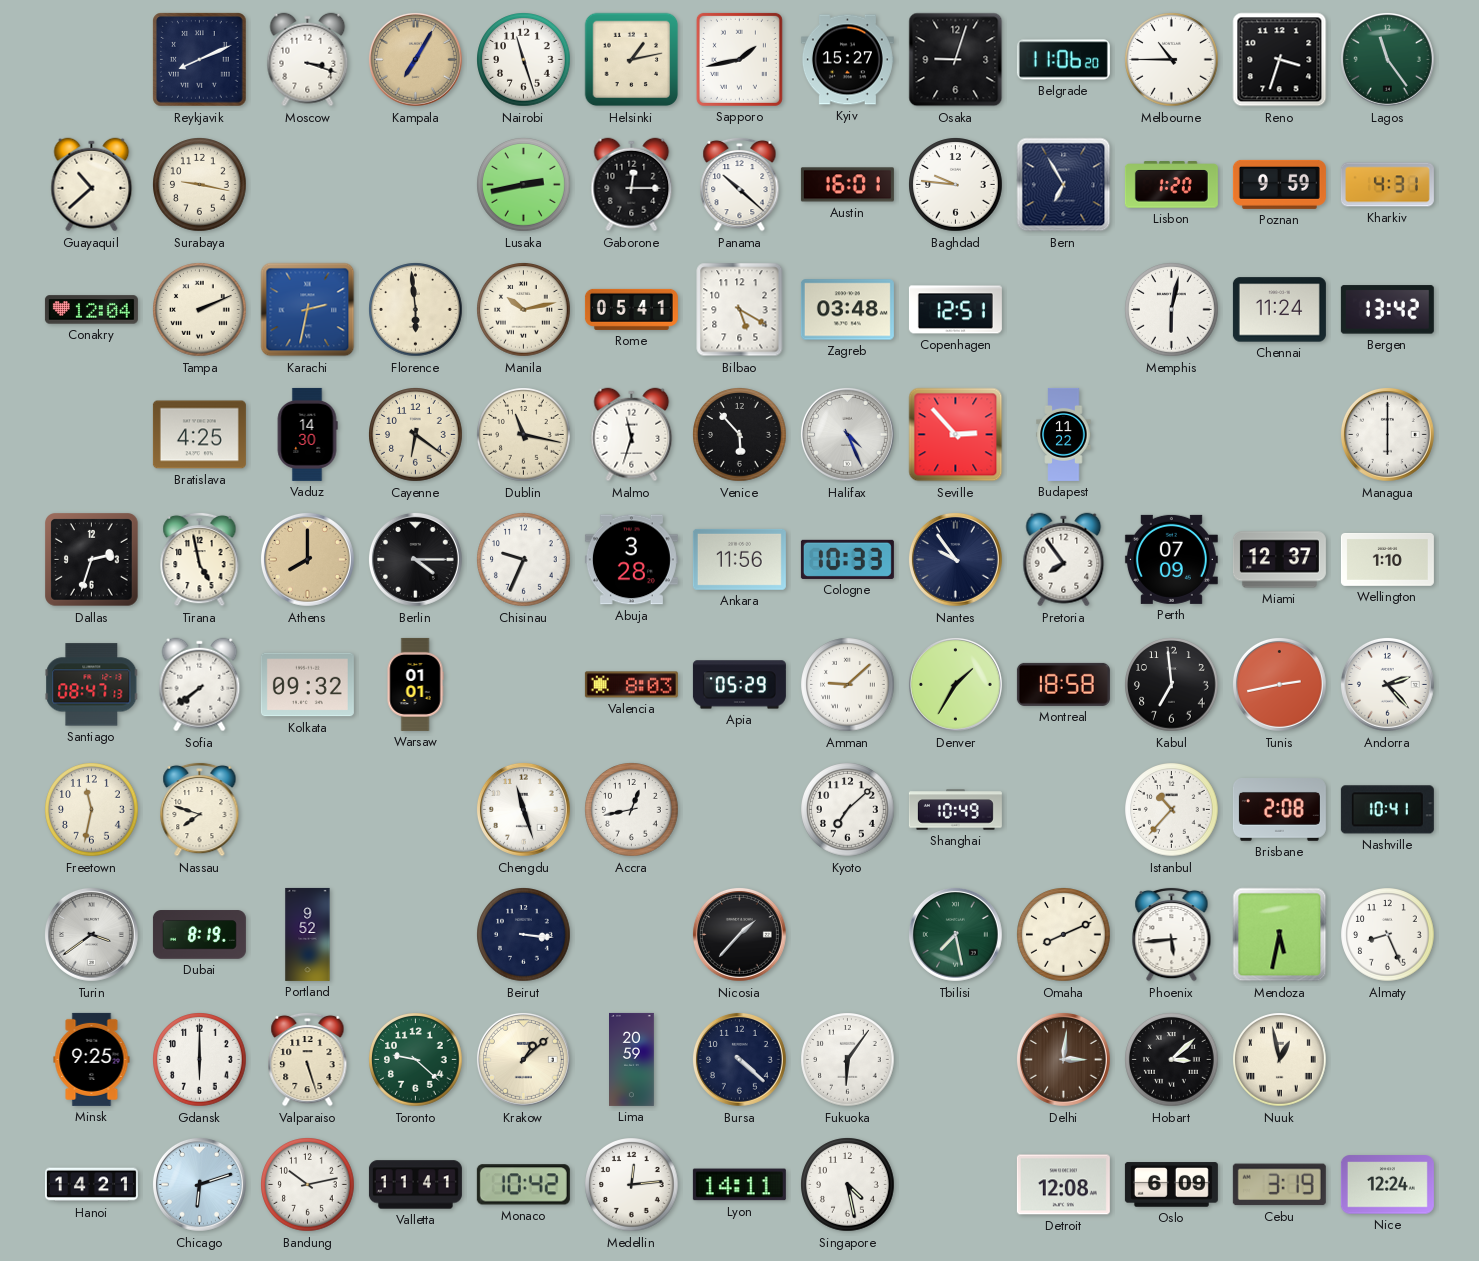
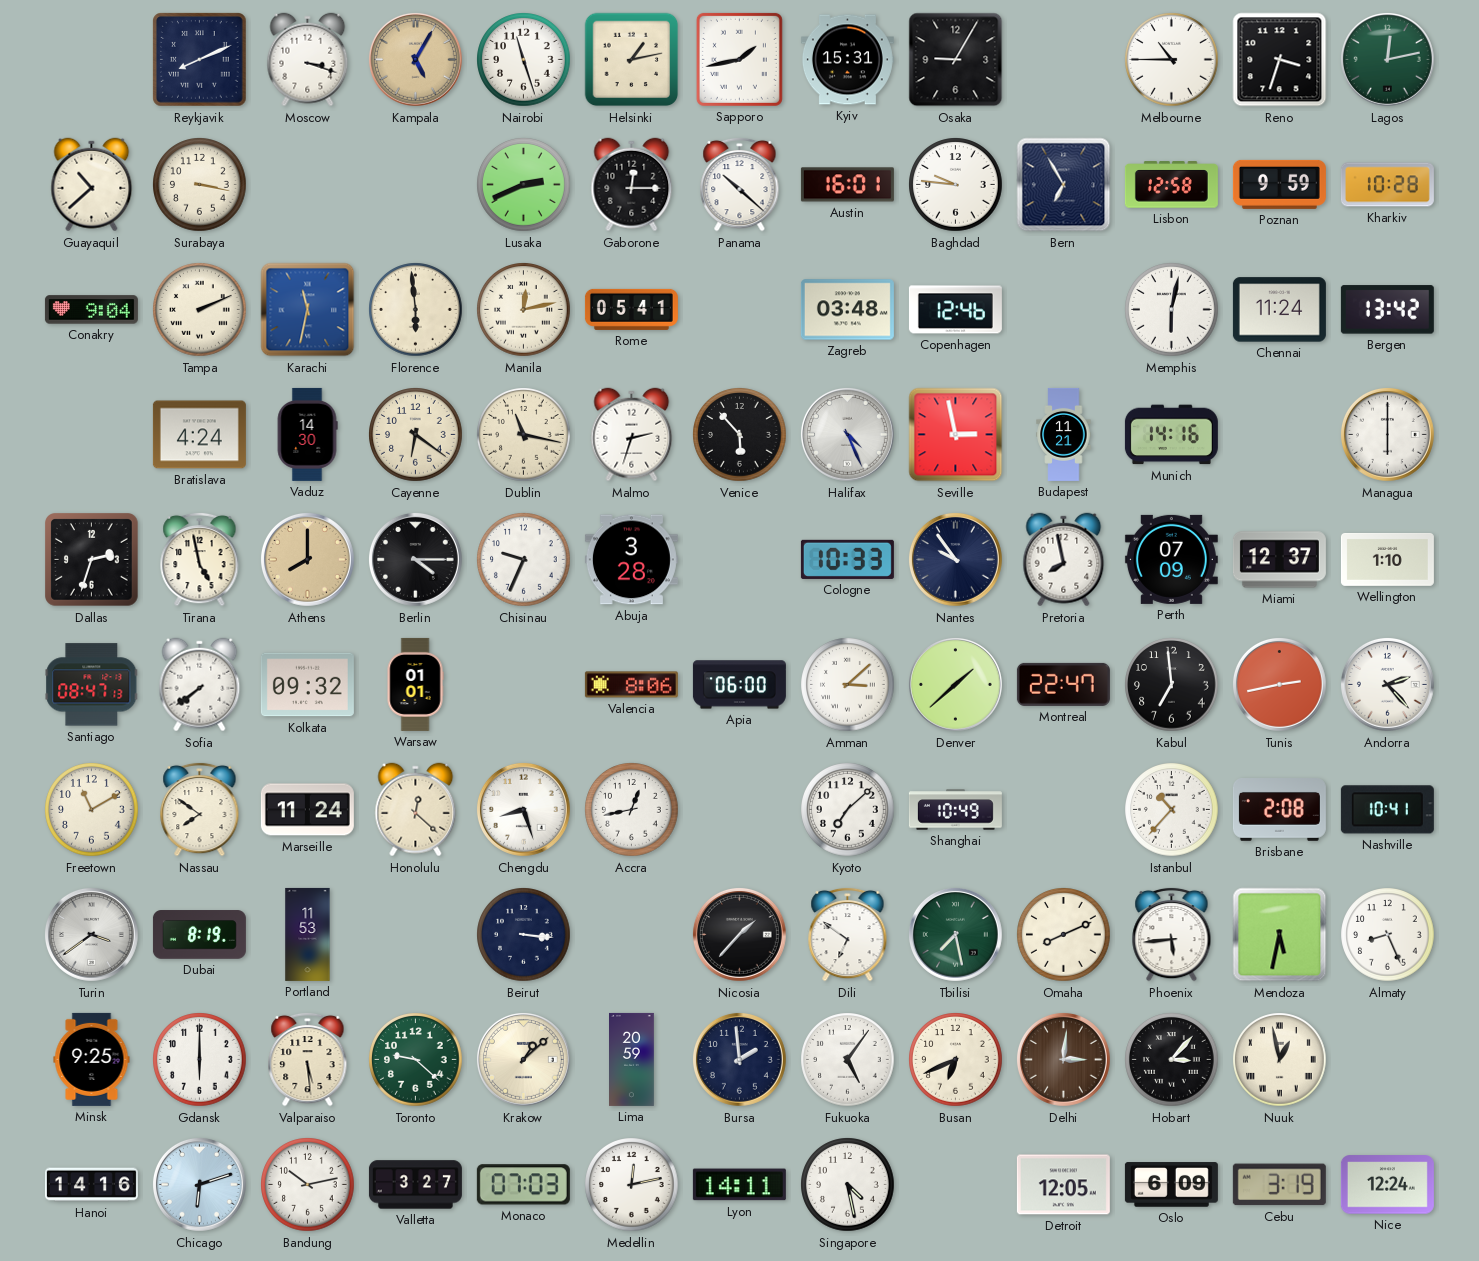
Kampala: 7:05 -> 5:05
Kyiv: 15:27 -> 15:31
Osaka: 9:03 -> 9:05
Belgrade: 11:06 -> none
Lagos: 11:24 -> 12:13
Surabaya: 9:17 -> 3:17
Lusaka: 2:43 -> 2:41
Lisbon: 1:20 -> 12:58
Kharkiv: 4:31 -> 10:28
Conakry: 12:04 -> 9:04
Karachi: 2:32 -> 11:32
Manila: 10:13 -> 12:13
Bilbao: 5:20 -> none
Copenhagen: 12:51 -> 12:46
Bratislava: 4:25 -> 4:24
Malmo: 11:33 -> 2:33
Seville: 2:53 -> 2:58
Budapest: 11:22 -> 11:21
Munich: none -> 14:16
Ankara: 11:56 -> none
Pretoria: 7:54 -> 7:58
Valencia: 8:03 -> 8:06
Apia: 05:29 -> 06:00
Amman: 9:08 -> 3:08
Denver: 1:35 -> 1:38
Montreal: 18:58 -> 22:47
Freetown: 11:32 -> 11:10
Nassau: 7:48 -> 7:51
Marseille: none -> 11:24
Honolulu: none -> 12:22
Chengdu: 11:27 -> 8:27
Portland: 9:52 -> 11:53
Dili: none -> 6:51
Valparaiso: 5:27 -> 5:29
Bursa: 4:22 -> 1:59
Fukuoka: 6:06 -> 5:06
Busan: none -> 6:41
Hobart: 3:08 -> 3:07
Hanoi: 14:21 -> 14:16
Valletta: 11:41 -> 3:27
Monaco: 10:42 -> 07:03
Medellin: 12:14 -> 12:13
Detroit: 12:08 -> 12:05
